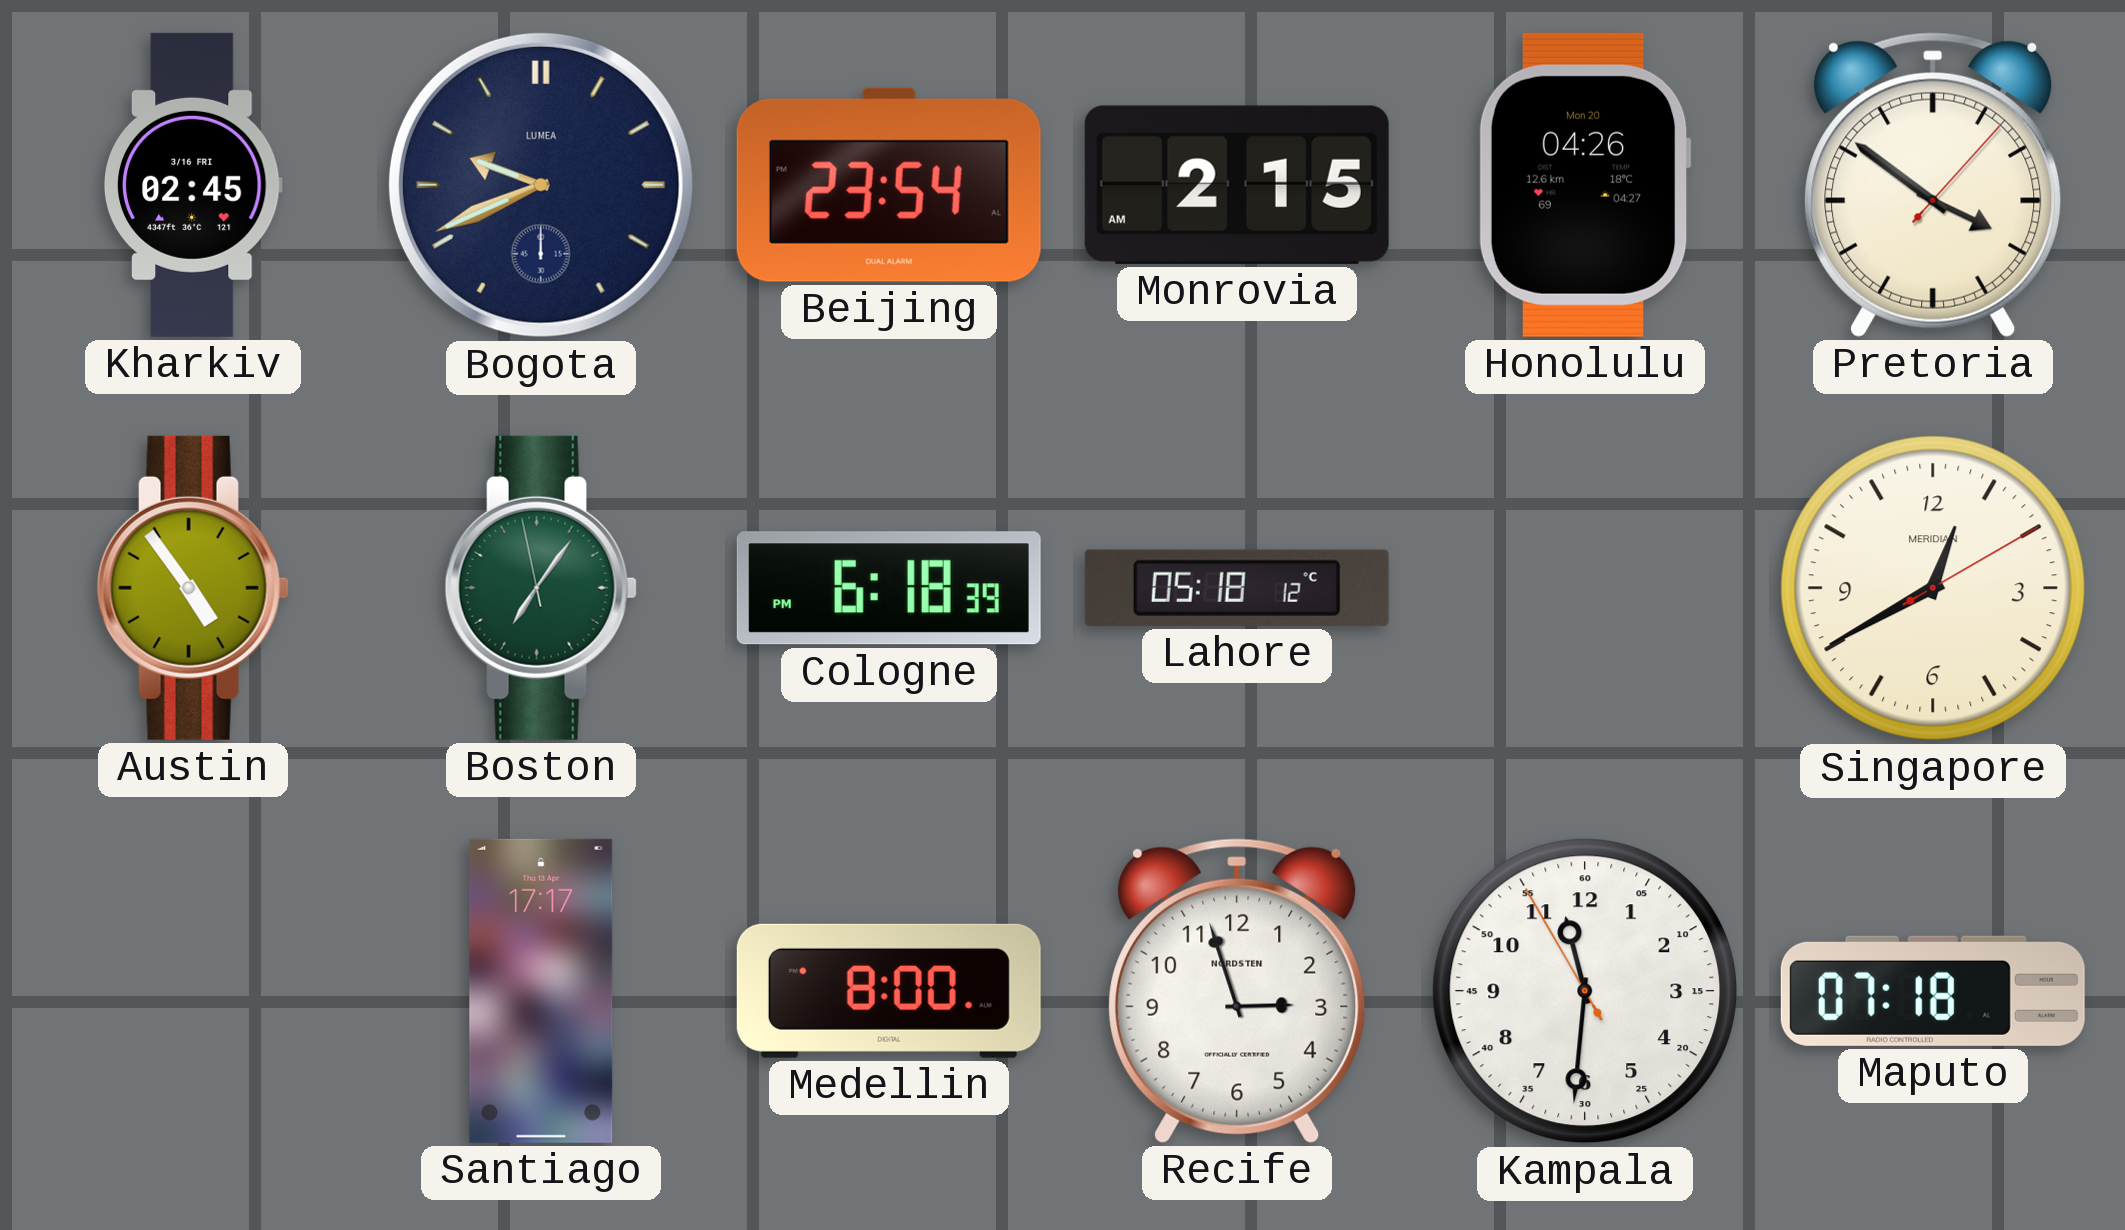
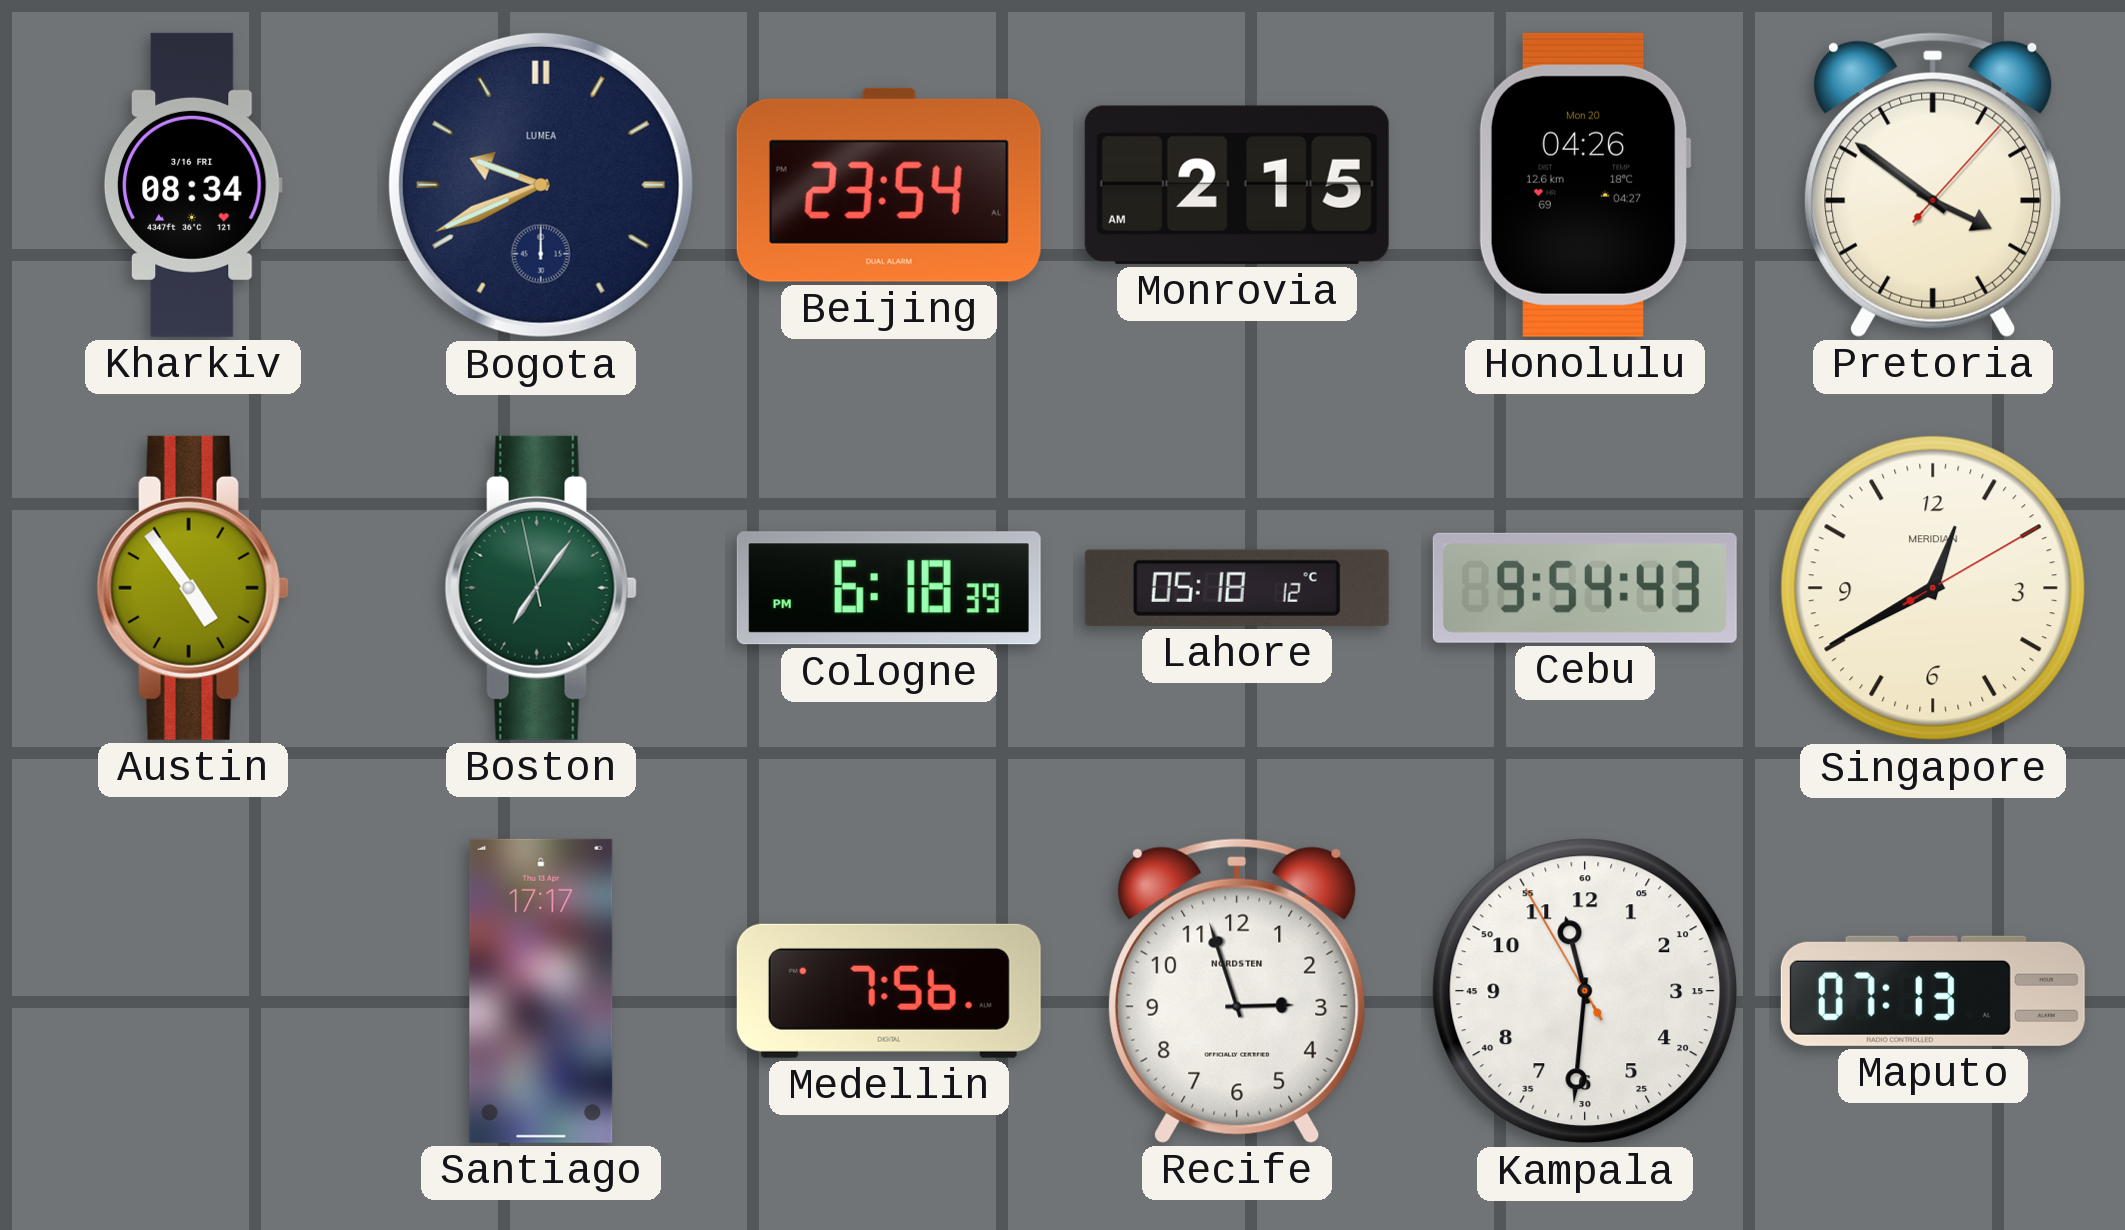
Kharkiv: 02:45 -> 08:34
Cebu: none -> 9:54
Medellin: 8:00 -> 7:56
Maputo: 07:18 -> 07:13
